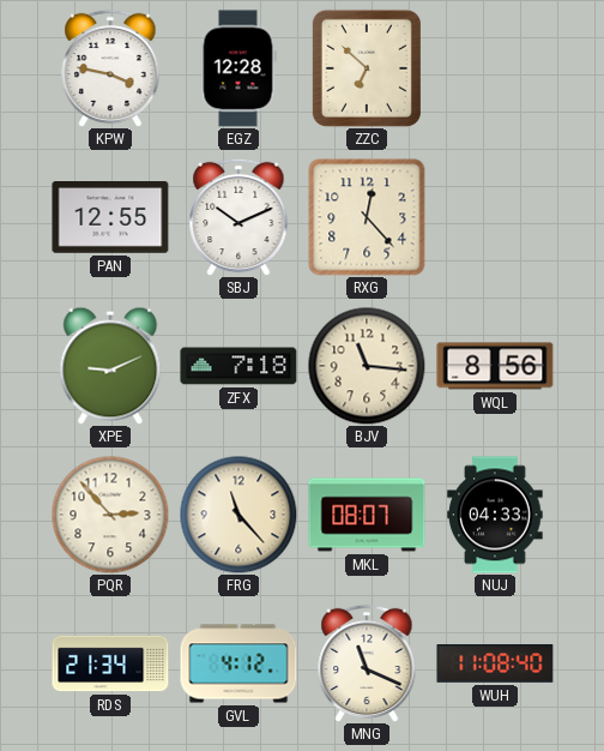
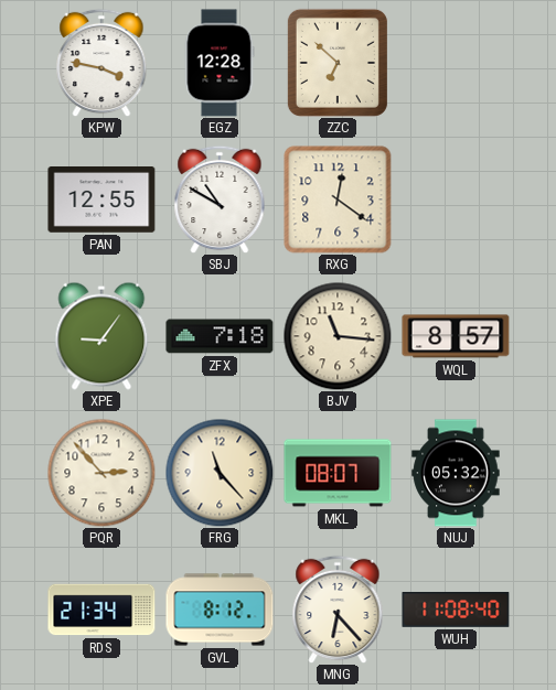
SBJ: 10:11 -> 10:50
RXG: 12:23 -> 12:21
XPE: 9:11 -> 9:06
WQL: 8:56 -> 8:57
NUJ: 04:33 -> 05:32
GVL: 4:12 -> 8:12
MNG: 11:19 -> 6:23
